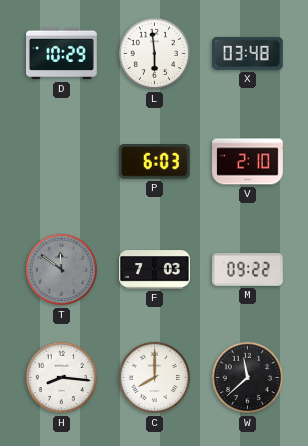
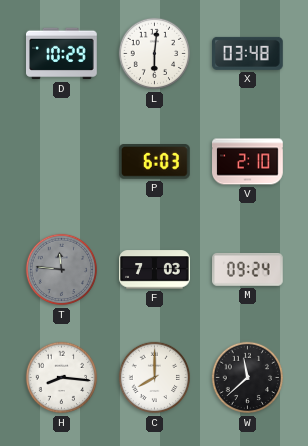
L: 5:59 -> 6:01
T: 11:51 -> 11:46
M: 09:22 -> 09:24
